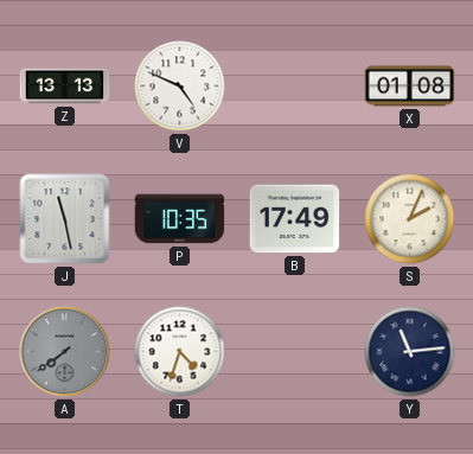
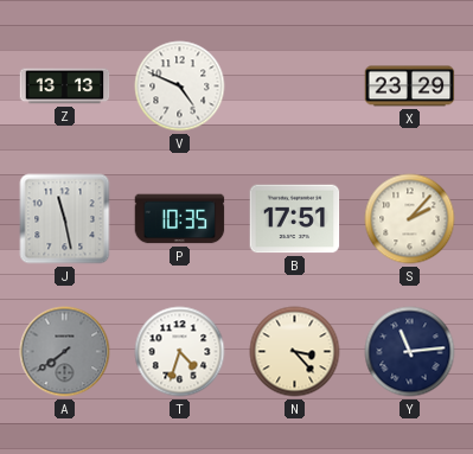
X: 01:08 -> 23:29
B: 17:49 -> 17:51
S: 2:04 -> 2:07
N: none -> 3:23
